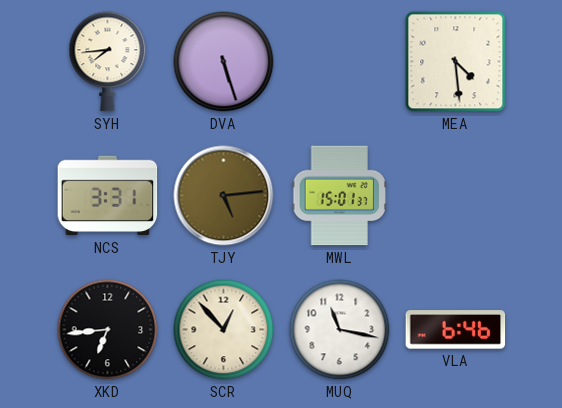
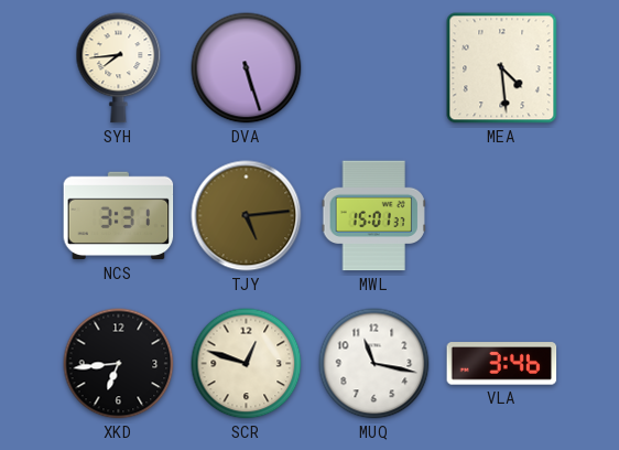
SCR: 12:53 -> 12:48
VLA: 6:46 -> 3:46
